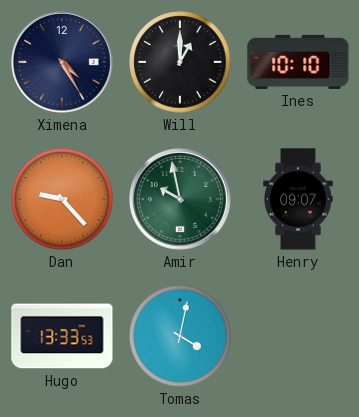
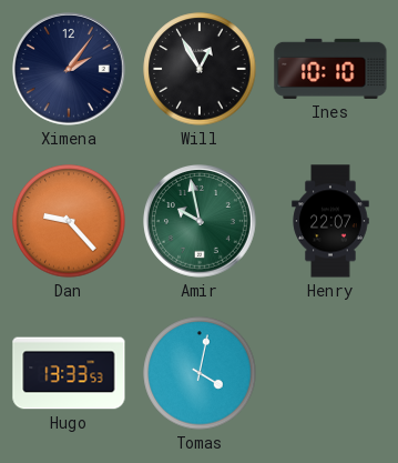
Ximena: 4:25 -> 2:06
Will: 1:00 -> 12:55
Henry: 09:07 -> 22:07
